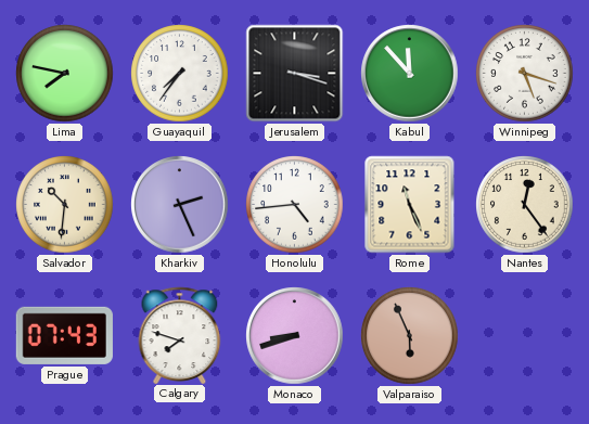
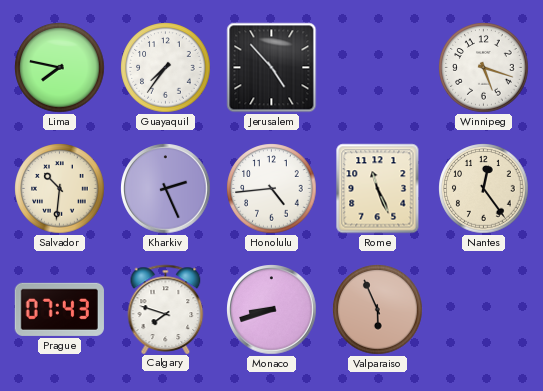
Jerusalem: 3:18 -> 4:53
Kabul: 11:53 -> none
